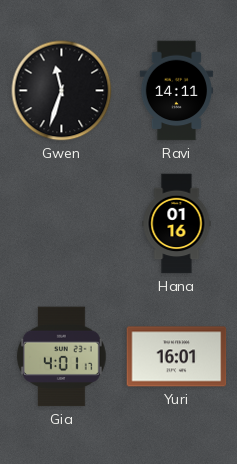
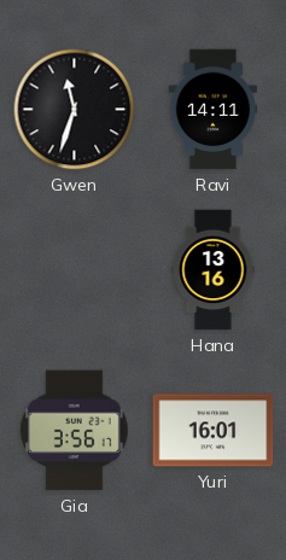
Hana: 01:16 -> 13:16
Gia: 4:01 -> 3:56
